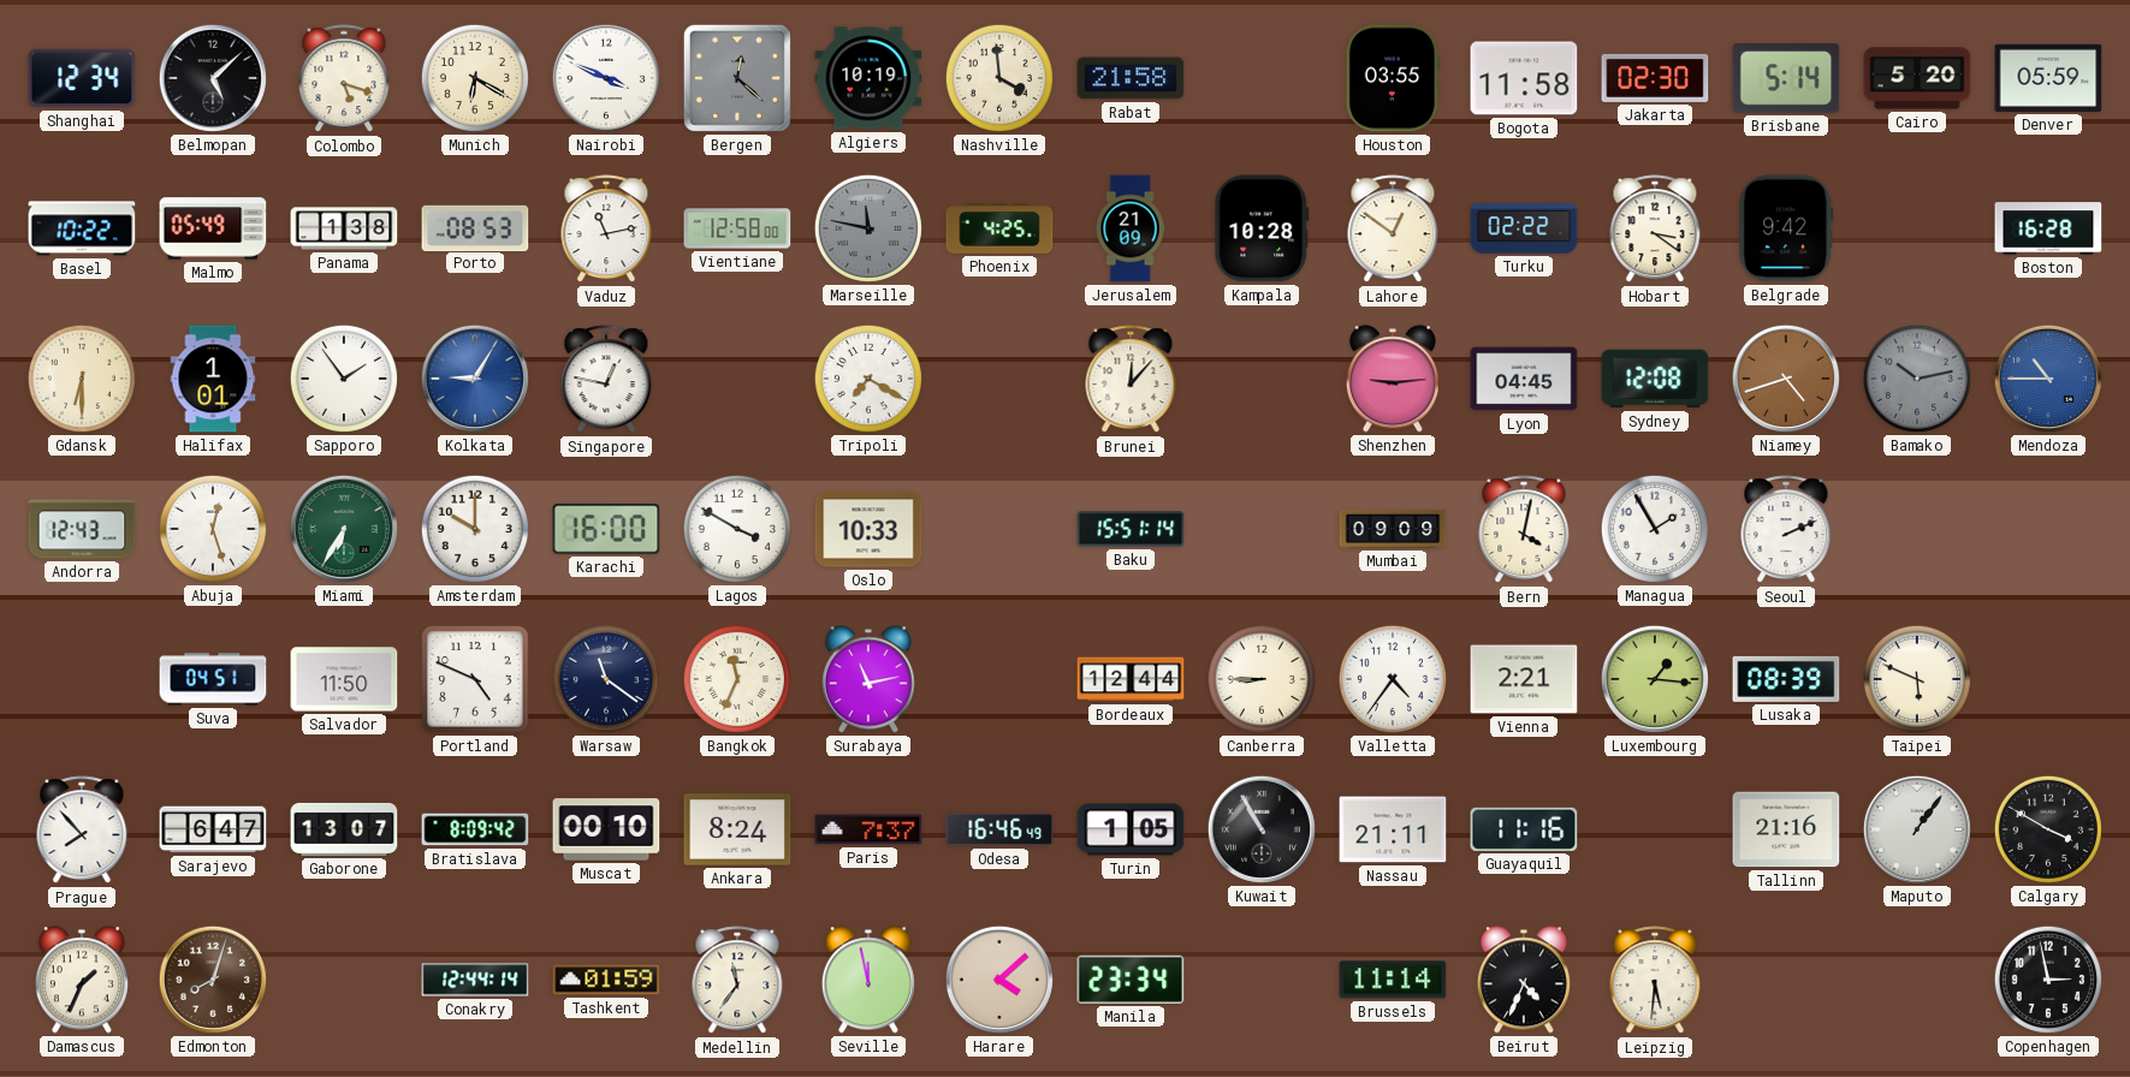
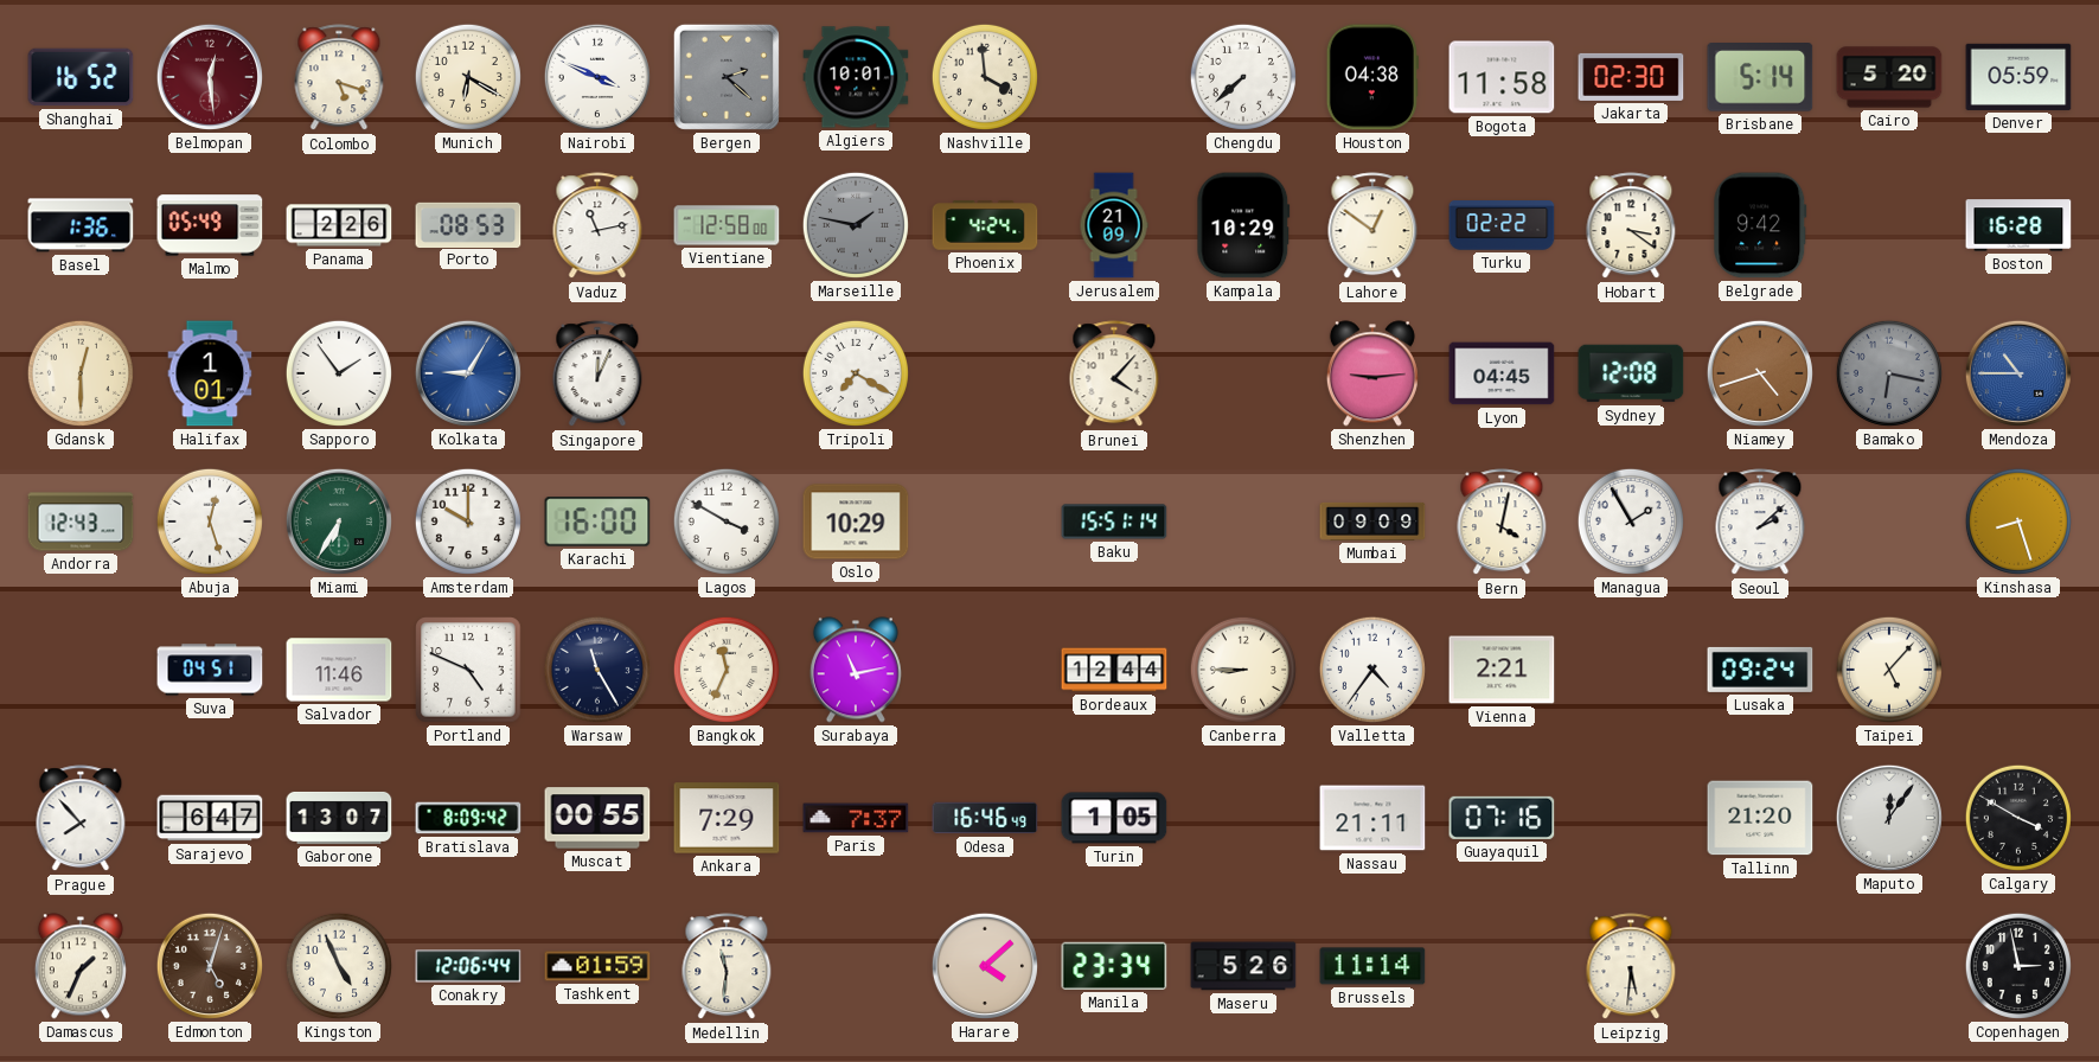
Shanghai: 12:34 -> 16:52
Belmopan: 5:08 -> 12:29
Belmopan dial: black -> burgundy
Bergen: 12:22 -> 2:22
Algiers: 10:19 -> 10:01
Rabat: 21:58 -> none
Chengdu: none -> 7:38
Houston: 03:55 -> 04:38
Basel: 10:22 -> 1:36
Panama: 1:38 -> 2:26
Marseille: 11:47 -> 1:47
Phoenix: 4:25 -> 4:24
Kampala: 10:28 -> 10:29
Gdansk: 6:30 -> 12:30
Singapore: 12:47 -> 12:04
Brunei: 12:07 -> 4:07
Bamako: 10:13 -> 6:17
Oslo: 10:33 -> 10:29
Seoul: 2:11 -> 2:08
Kinshasa: none -> 8:27
Salvador: 11:50 -> 11:46
Warsaw: 11:21 -> 11:25
Luxembourg: 1:16 -> none
Lusaka: 08:39 -> 09:24
Taipei: 5:49 -> 5:07
Muscat: 00:10 -> 00:55
Ankara: 8:24 -> 7:29
Kuwait: 10:55 -> none
Guayaquil: 11:16 -> 07:16
Tallinn: 21:16 -> 21:20
Maputo: 1:06 -> 12:06
Edmonton: 8:03 -> 5:03
Kingston: none -> 4:56
Conakry: 12:44 -> 12:06
Medellin: 11:36 -> 11:31
Seville: 11:58 -> none
Maseru: none -> 5:26
Beirut: 4:34 -> none
